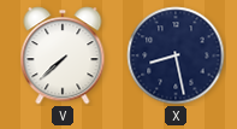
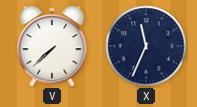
X: 8:28 -> 11:34
